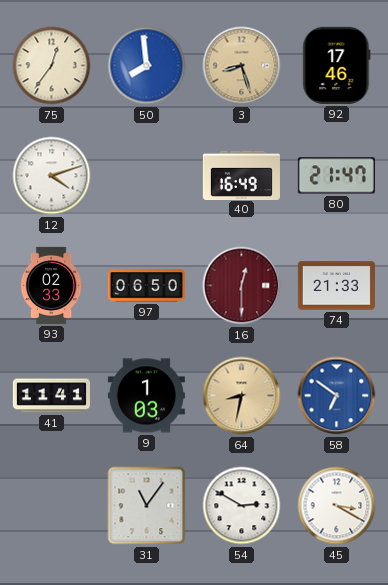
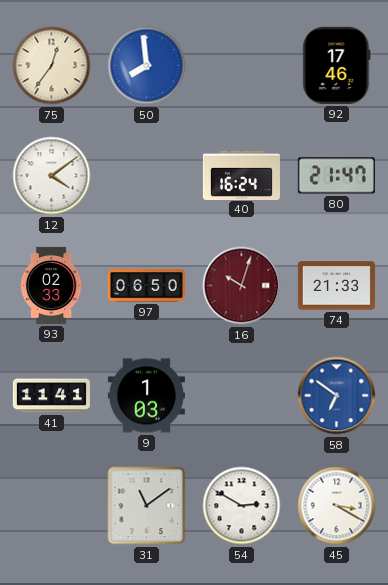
3: 8:27 -> none
12: 4:12 -> 4:09
40: 16:49 -> 16:24
16: 12:30 -> 10:03
64: 8:32 -> none
31: 11:06 -> 11:09
